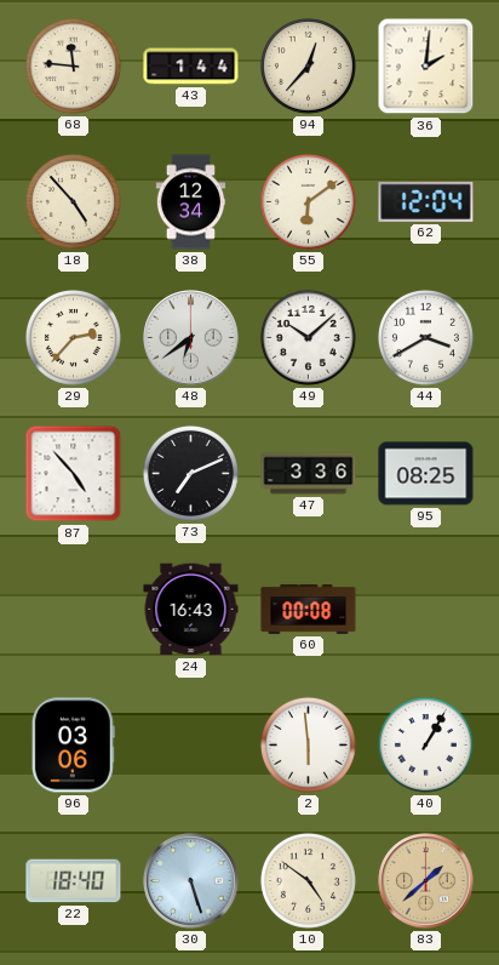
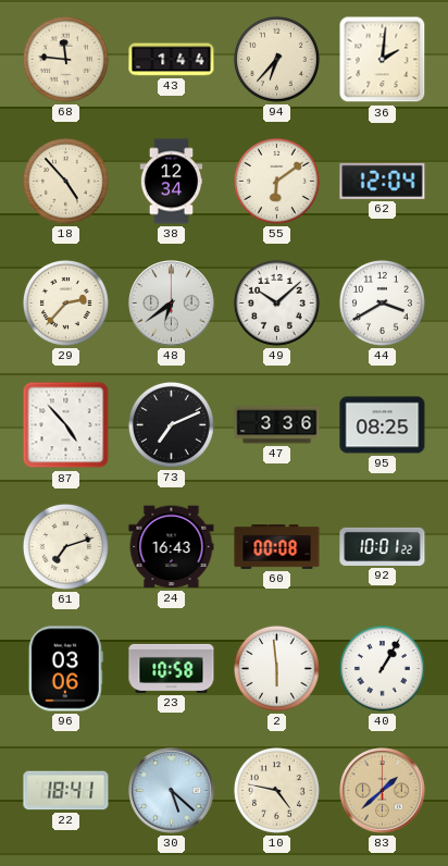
94: 12:37 -> 6:37
61: none -> 7:12
92: none -> 10:01
23: none -> 10:58
22: 18:40 -> 18:41
30: 5:27 -> 5:22
10: 4:51 -> 4:47
